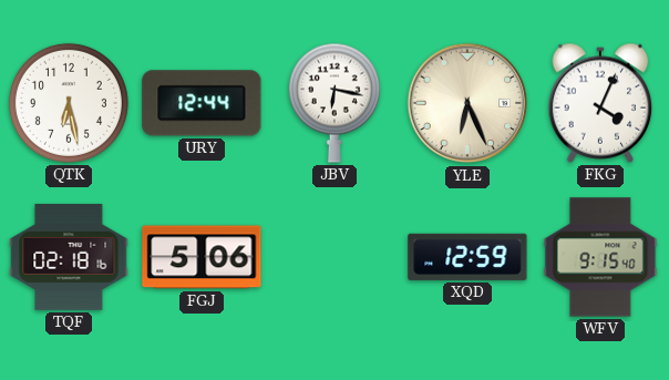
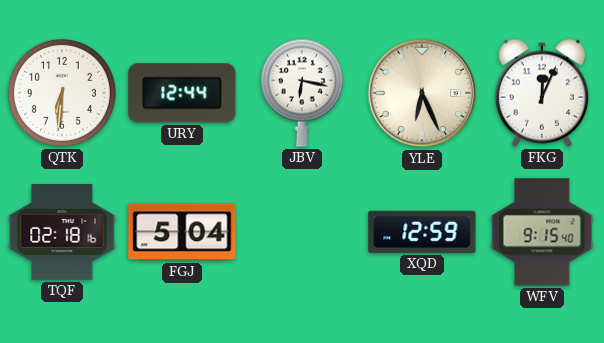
QTK: 6:28 -> 6:31
FKG: 4:04 -> 12:04
FGJ: 5:06 -> 5:04
